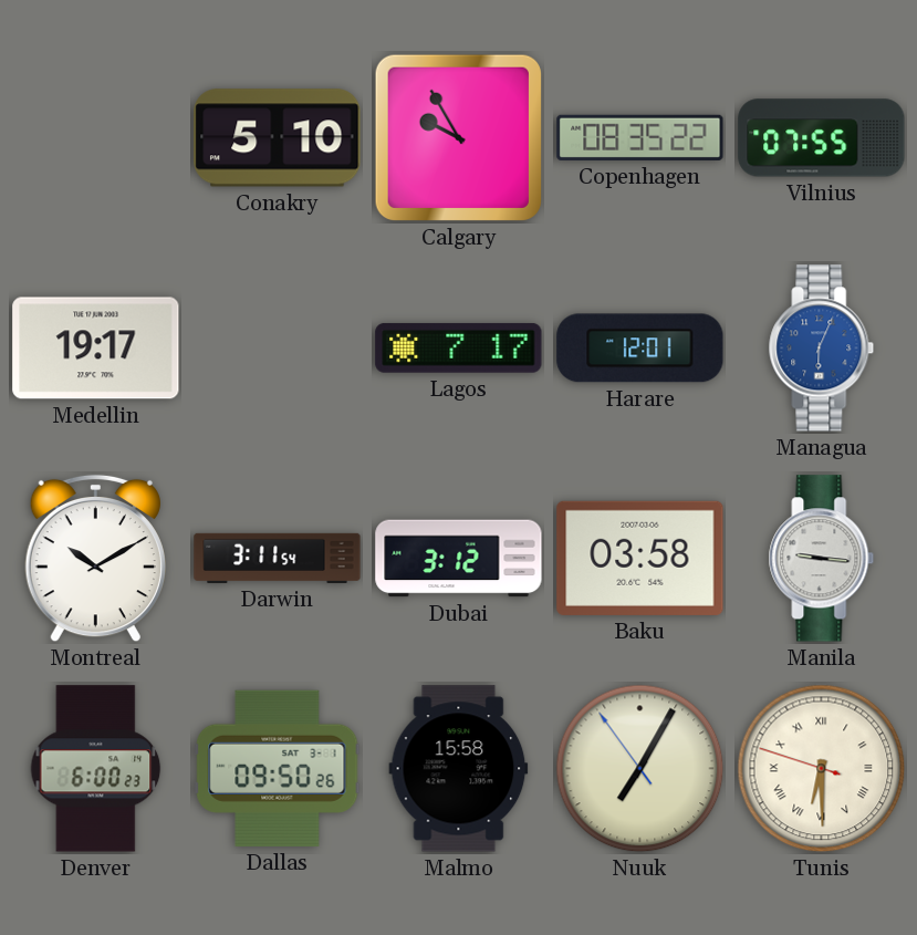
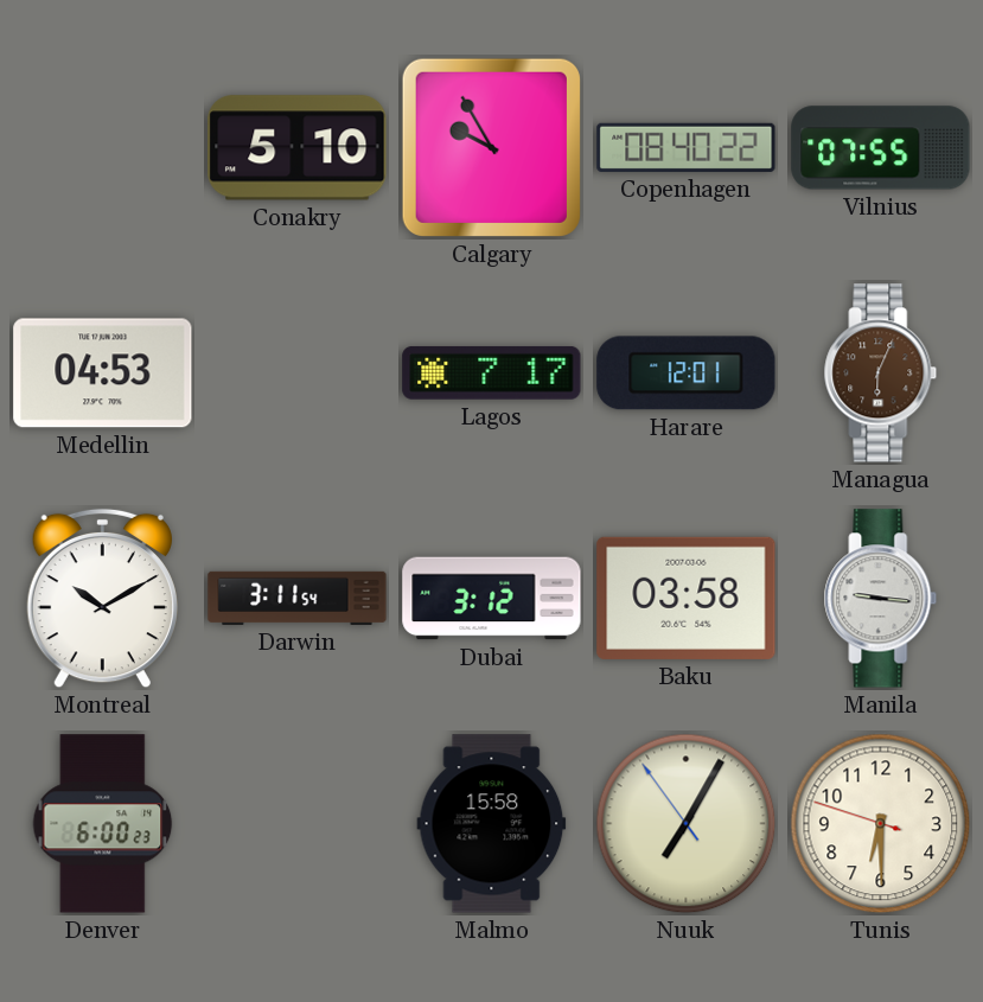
Copenhagen: 08:35 -> 08:40
Medellin: 19:17 -> 04:53
Managua dial: blue -> brown
Dallas: 09:50 -> none
Tunis numerals: Roman -> Arabic
